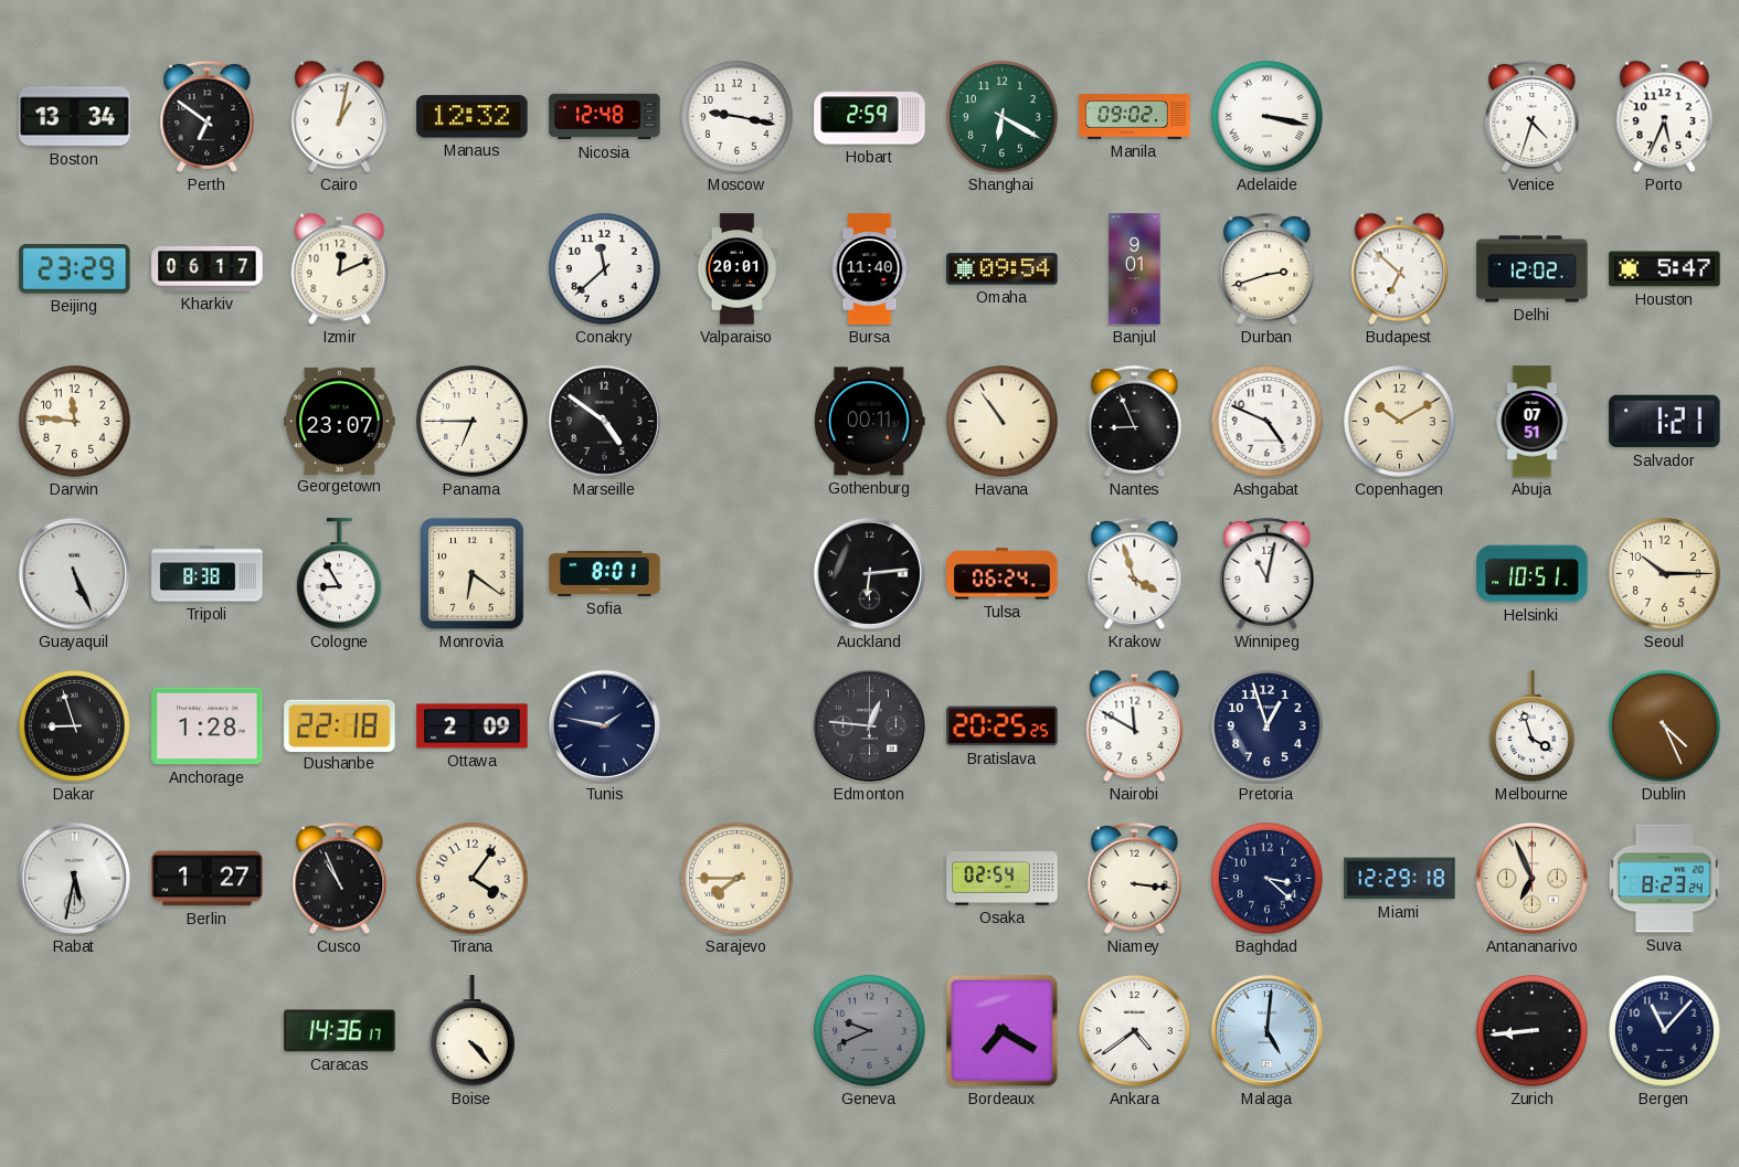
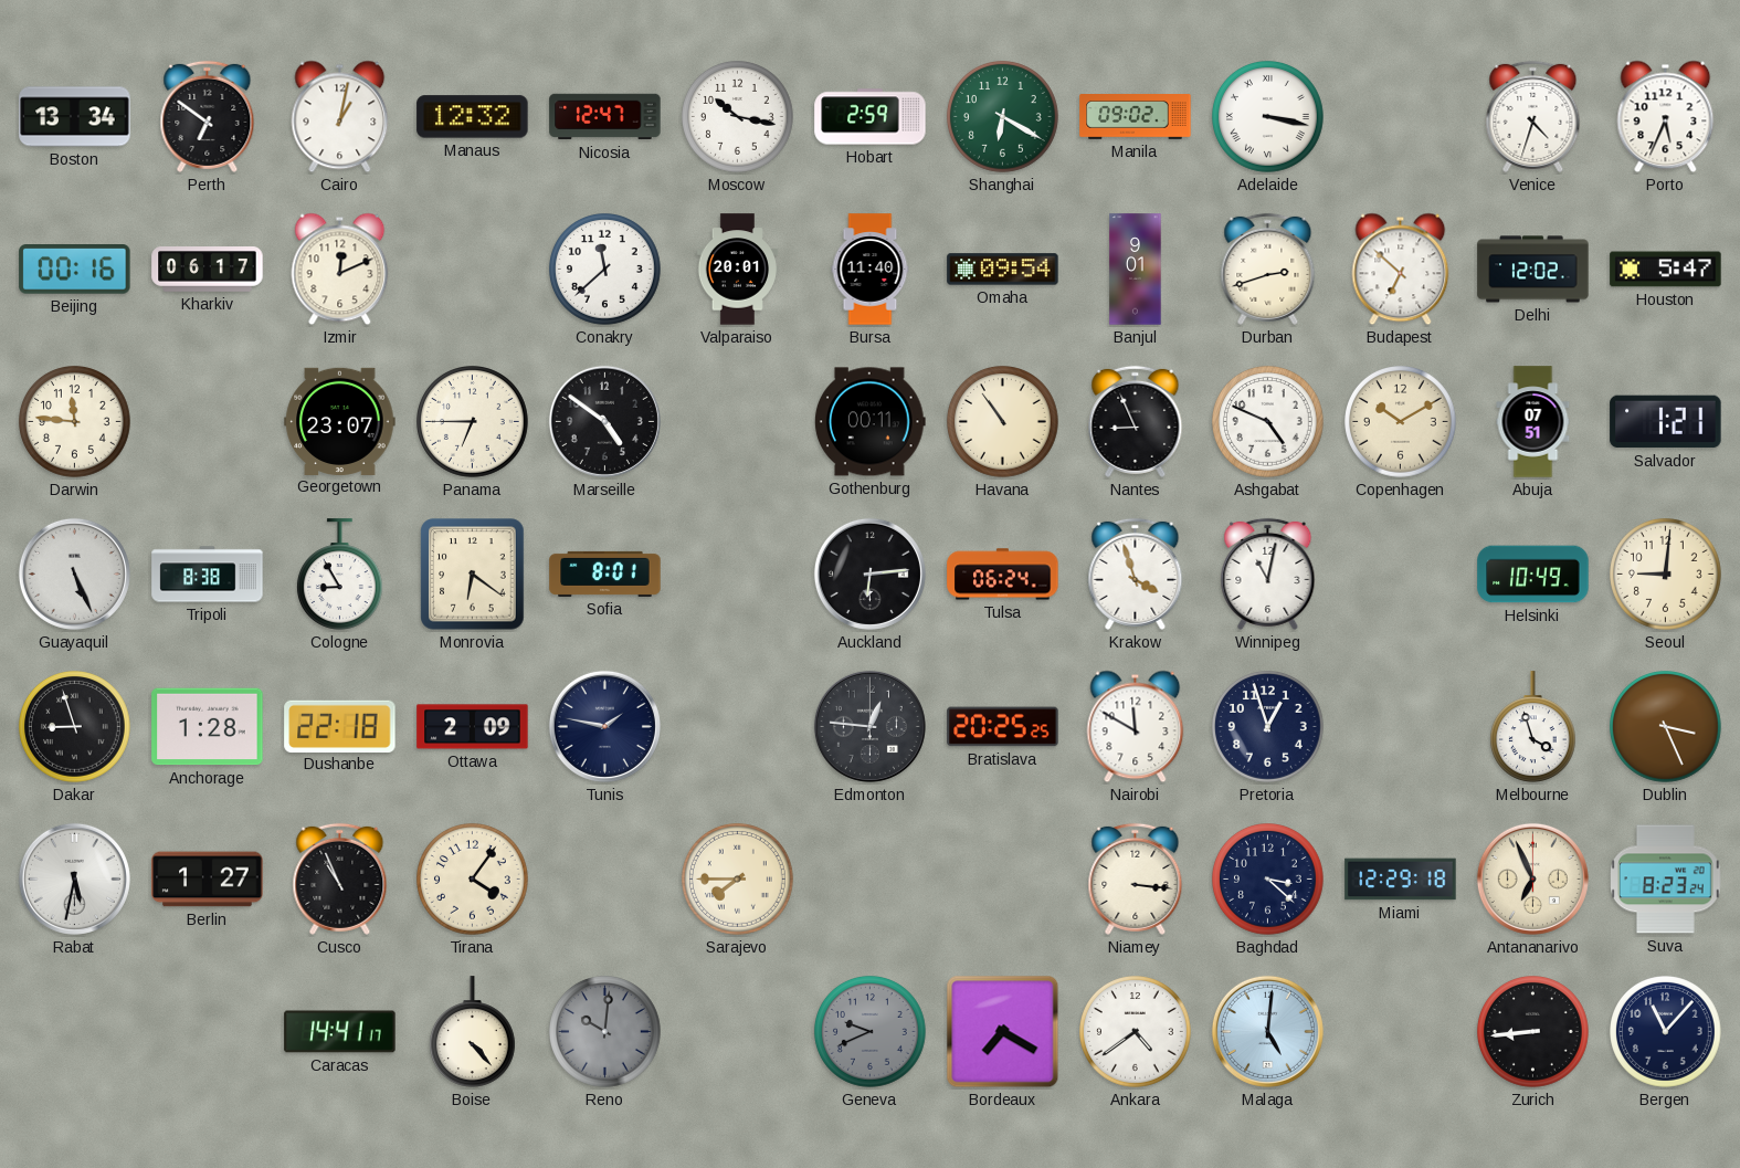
Nicosia: 12:48 -> 12:47
Moscow: 9:17 -> 10:17
Beijing: 23:29 -> 00:16
Helsinki: 10:51 -> 10:49
Seoul: 10:15 -> 9:01
Dublin: 4:26 -> 3:26
Osaka: 02:54 -> none
Caracas: 14:36 -> 14:41
Reno: none -> 10:01
